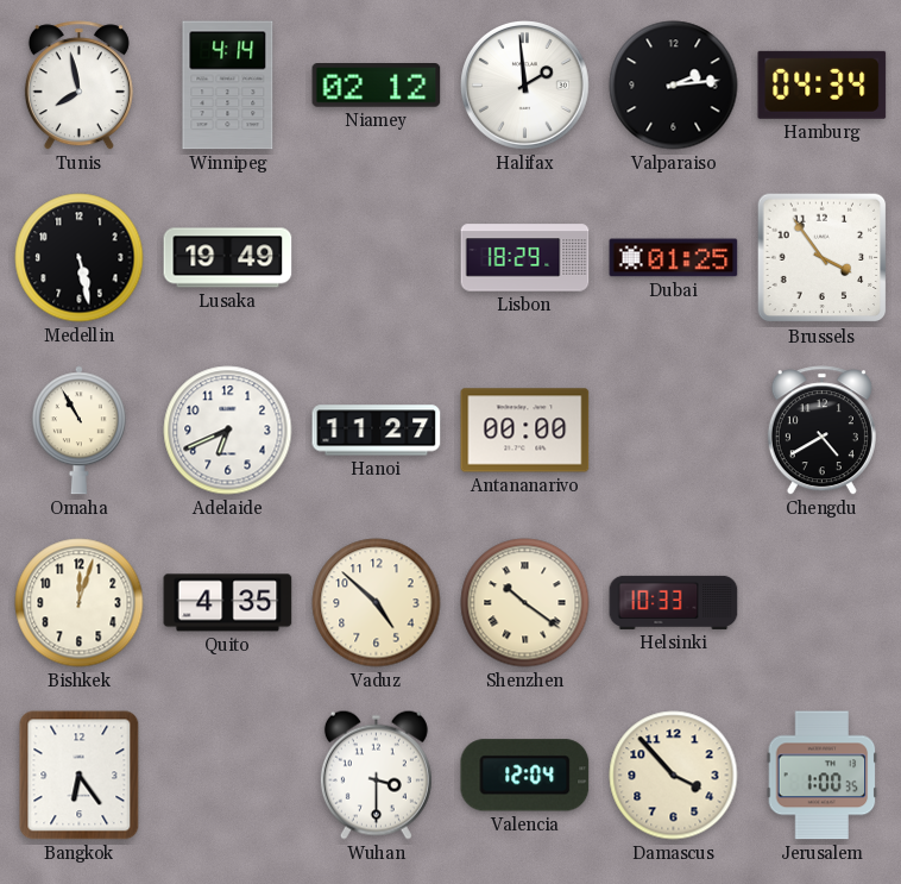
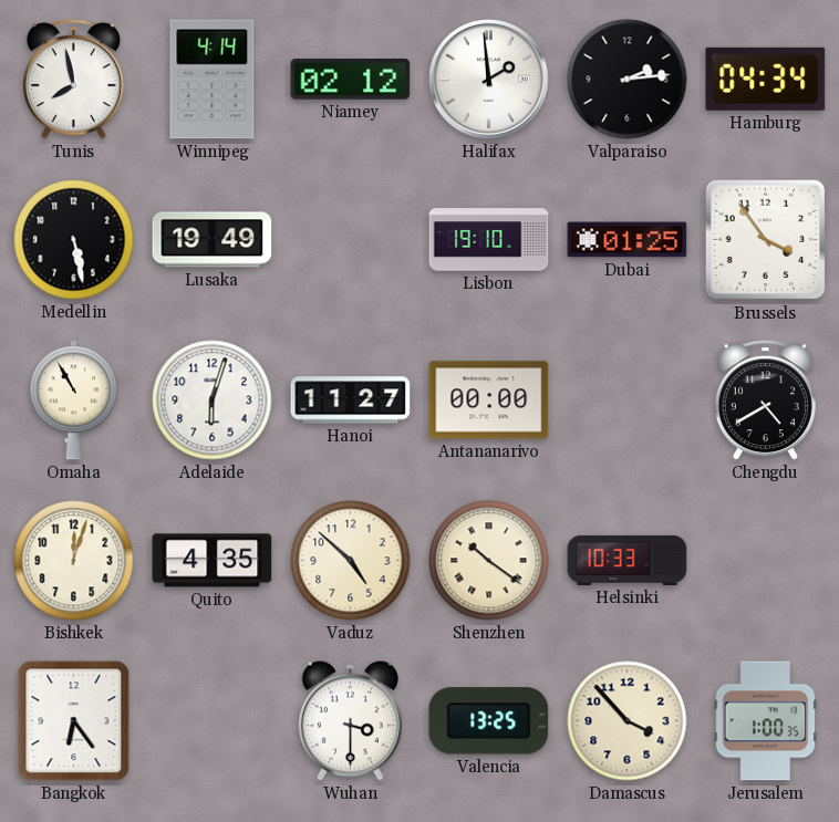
Lisbon: 18:29 -> 19:10
Adelaide: 6:41 -> 6:03
Valencia: 12:04 -> 13:25
